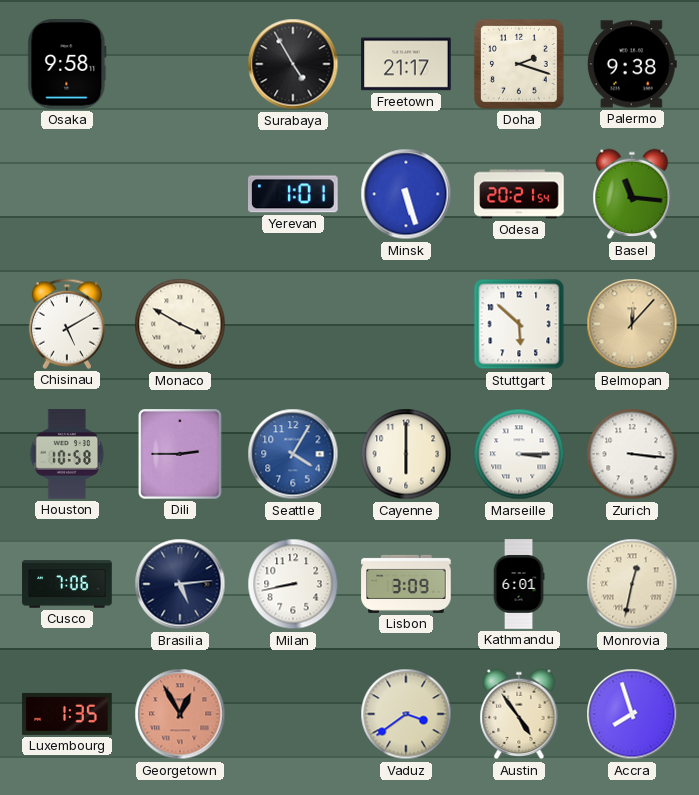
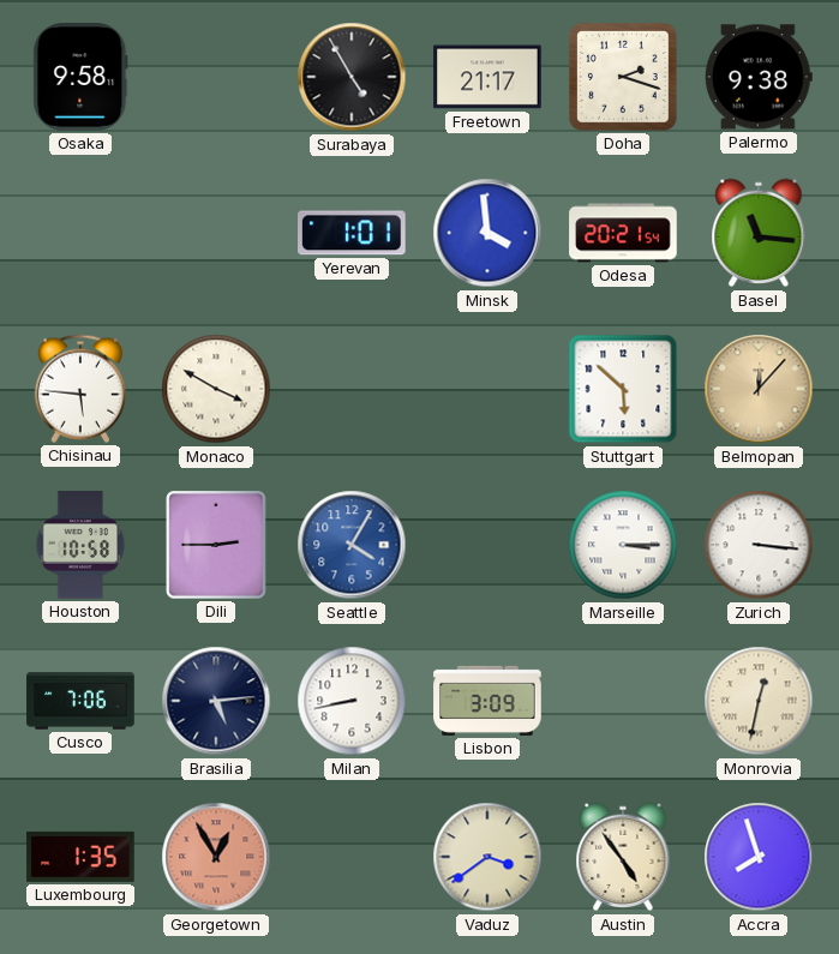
Minsk: 5:27 -> 3:59
Chisinau: 5:10 -> 5:46
Cayenne: 6:00 -> none
Kathmandu: 6:01 -> none
